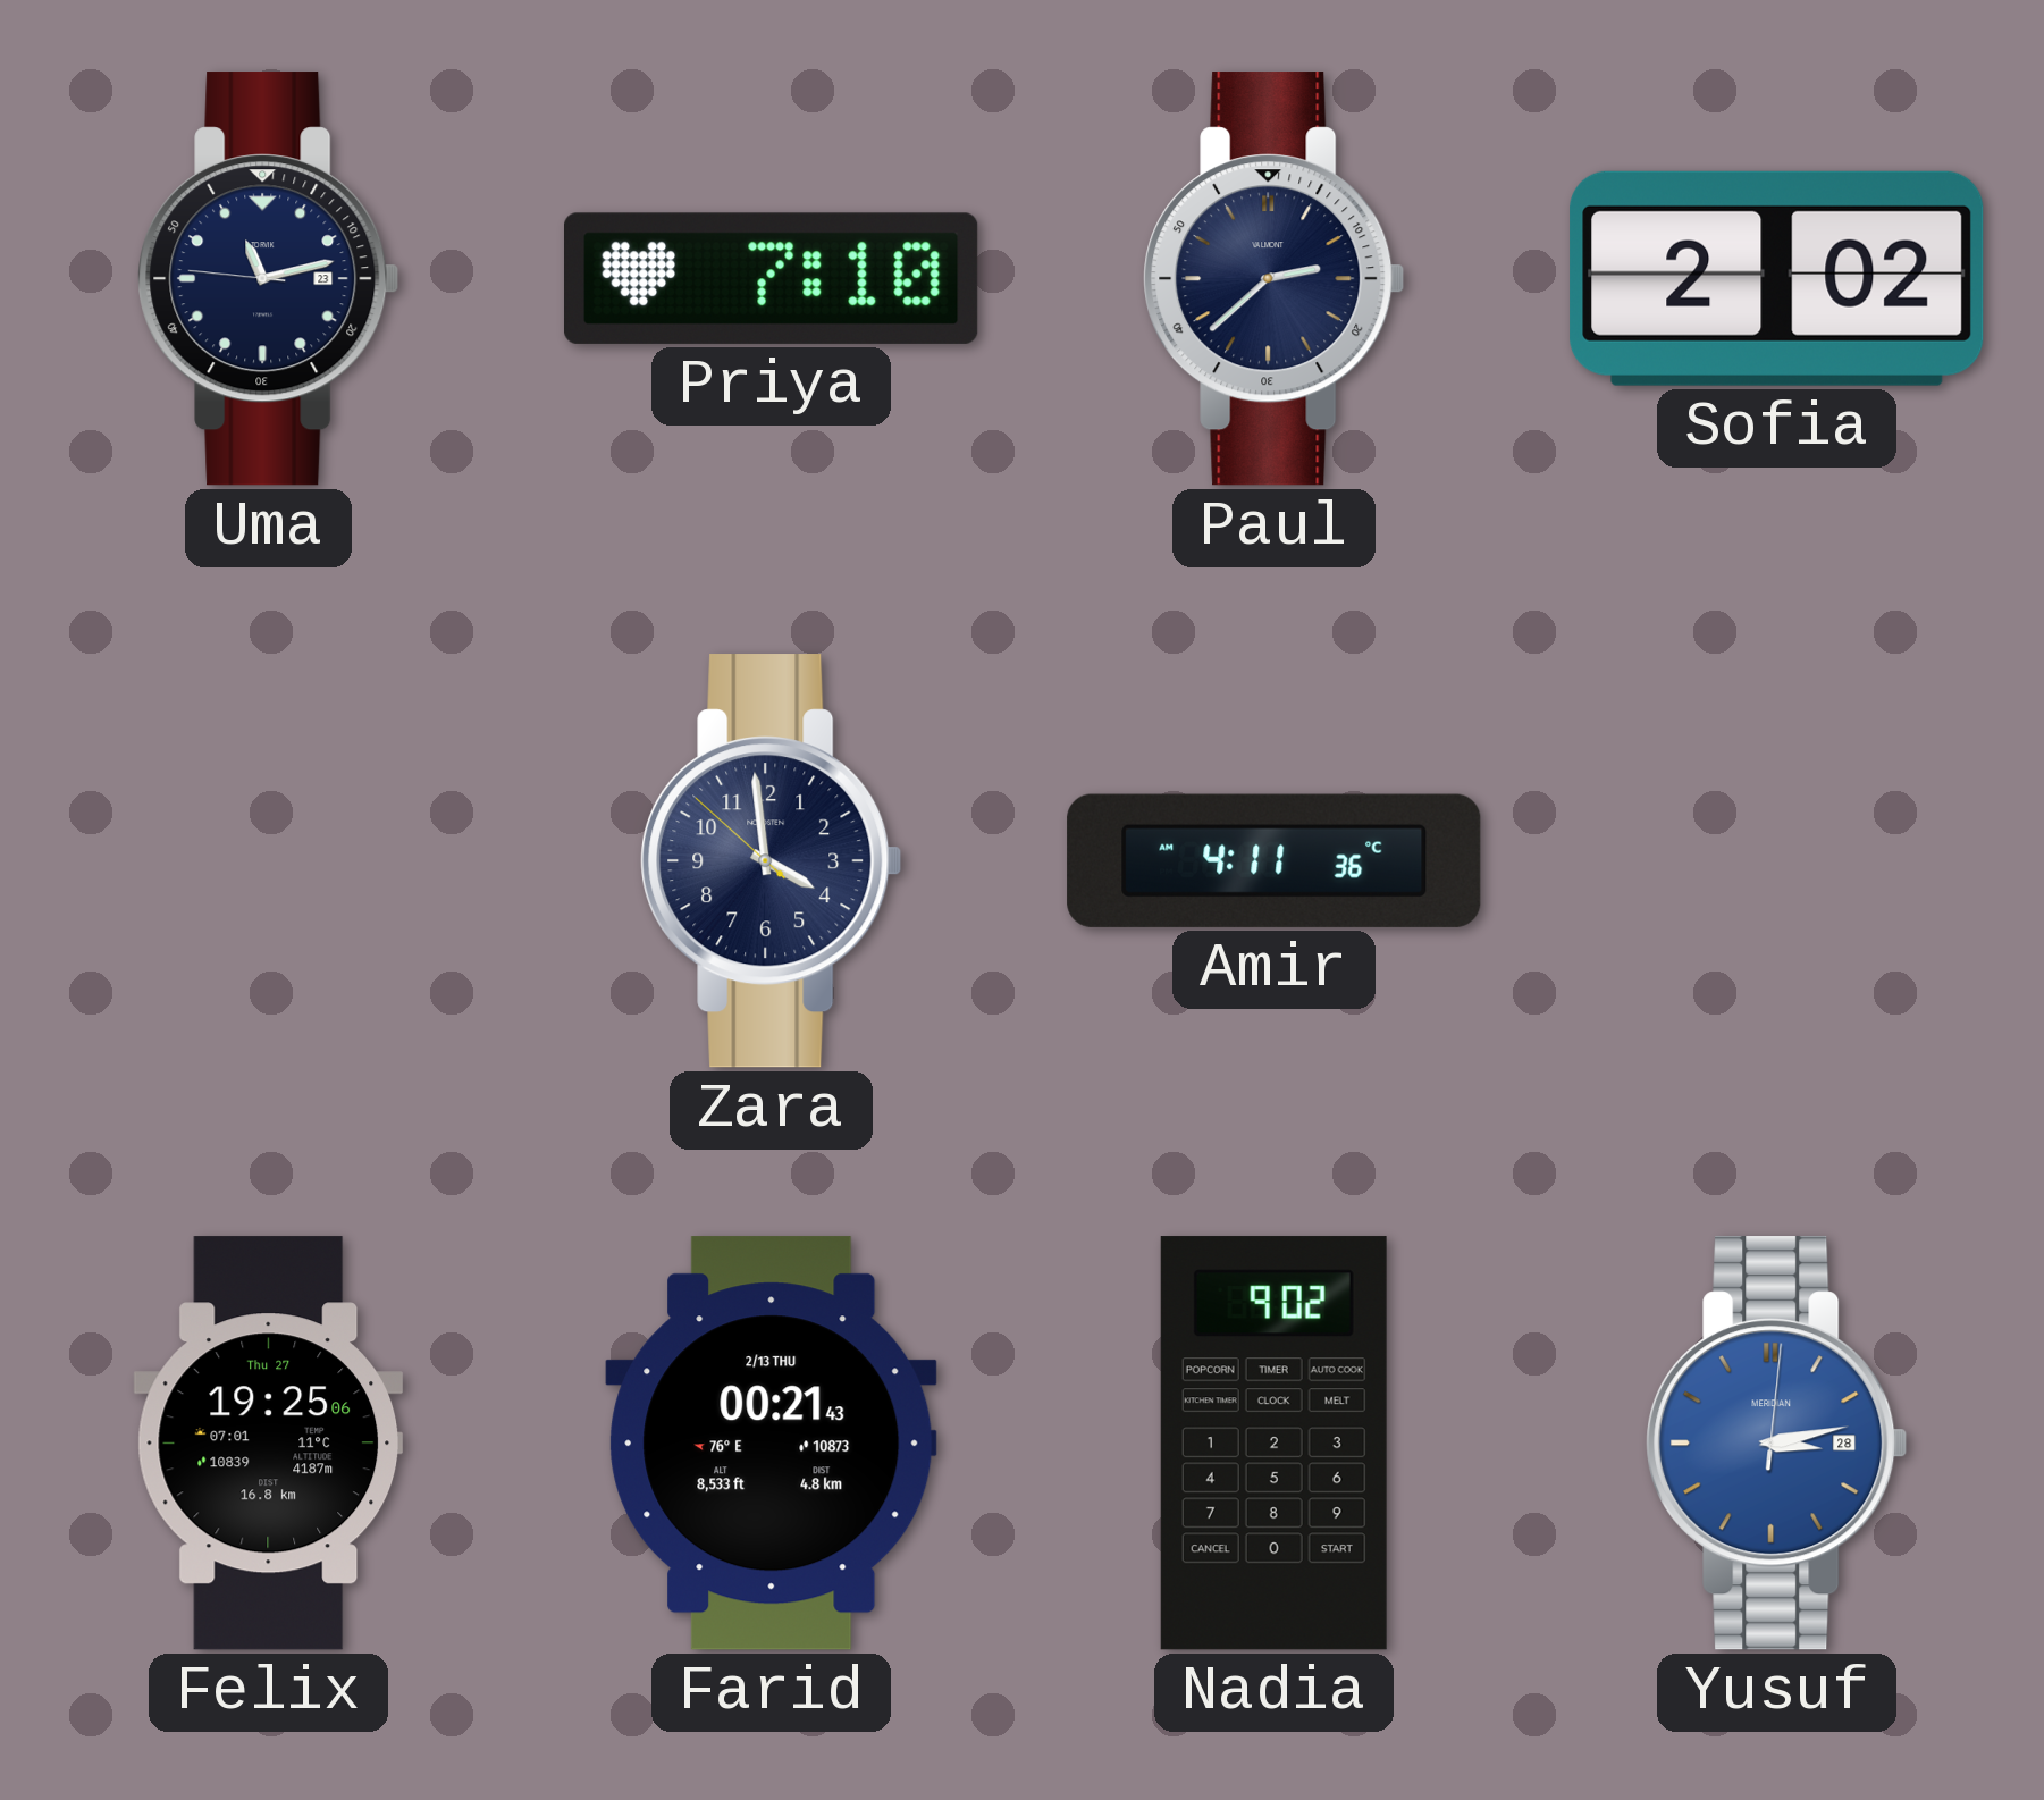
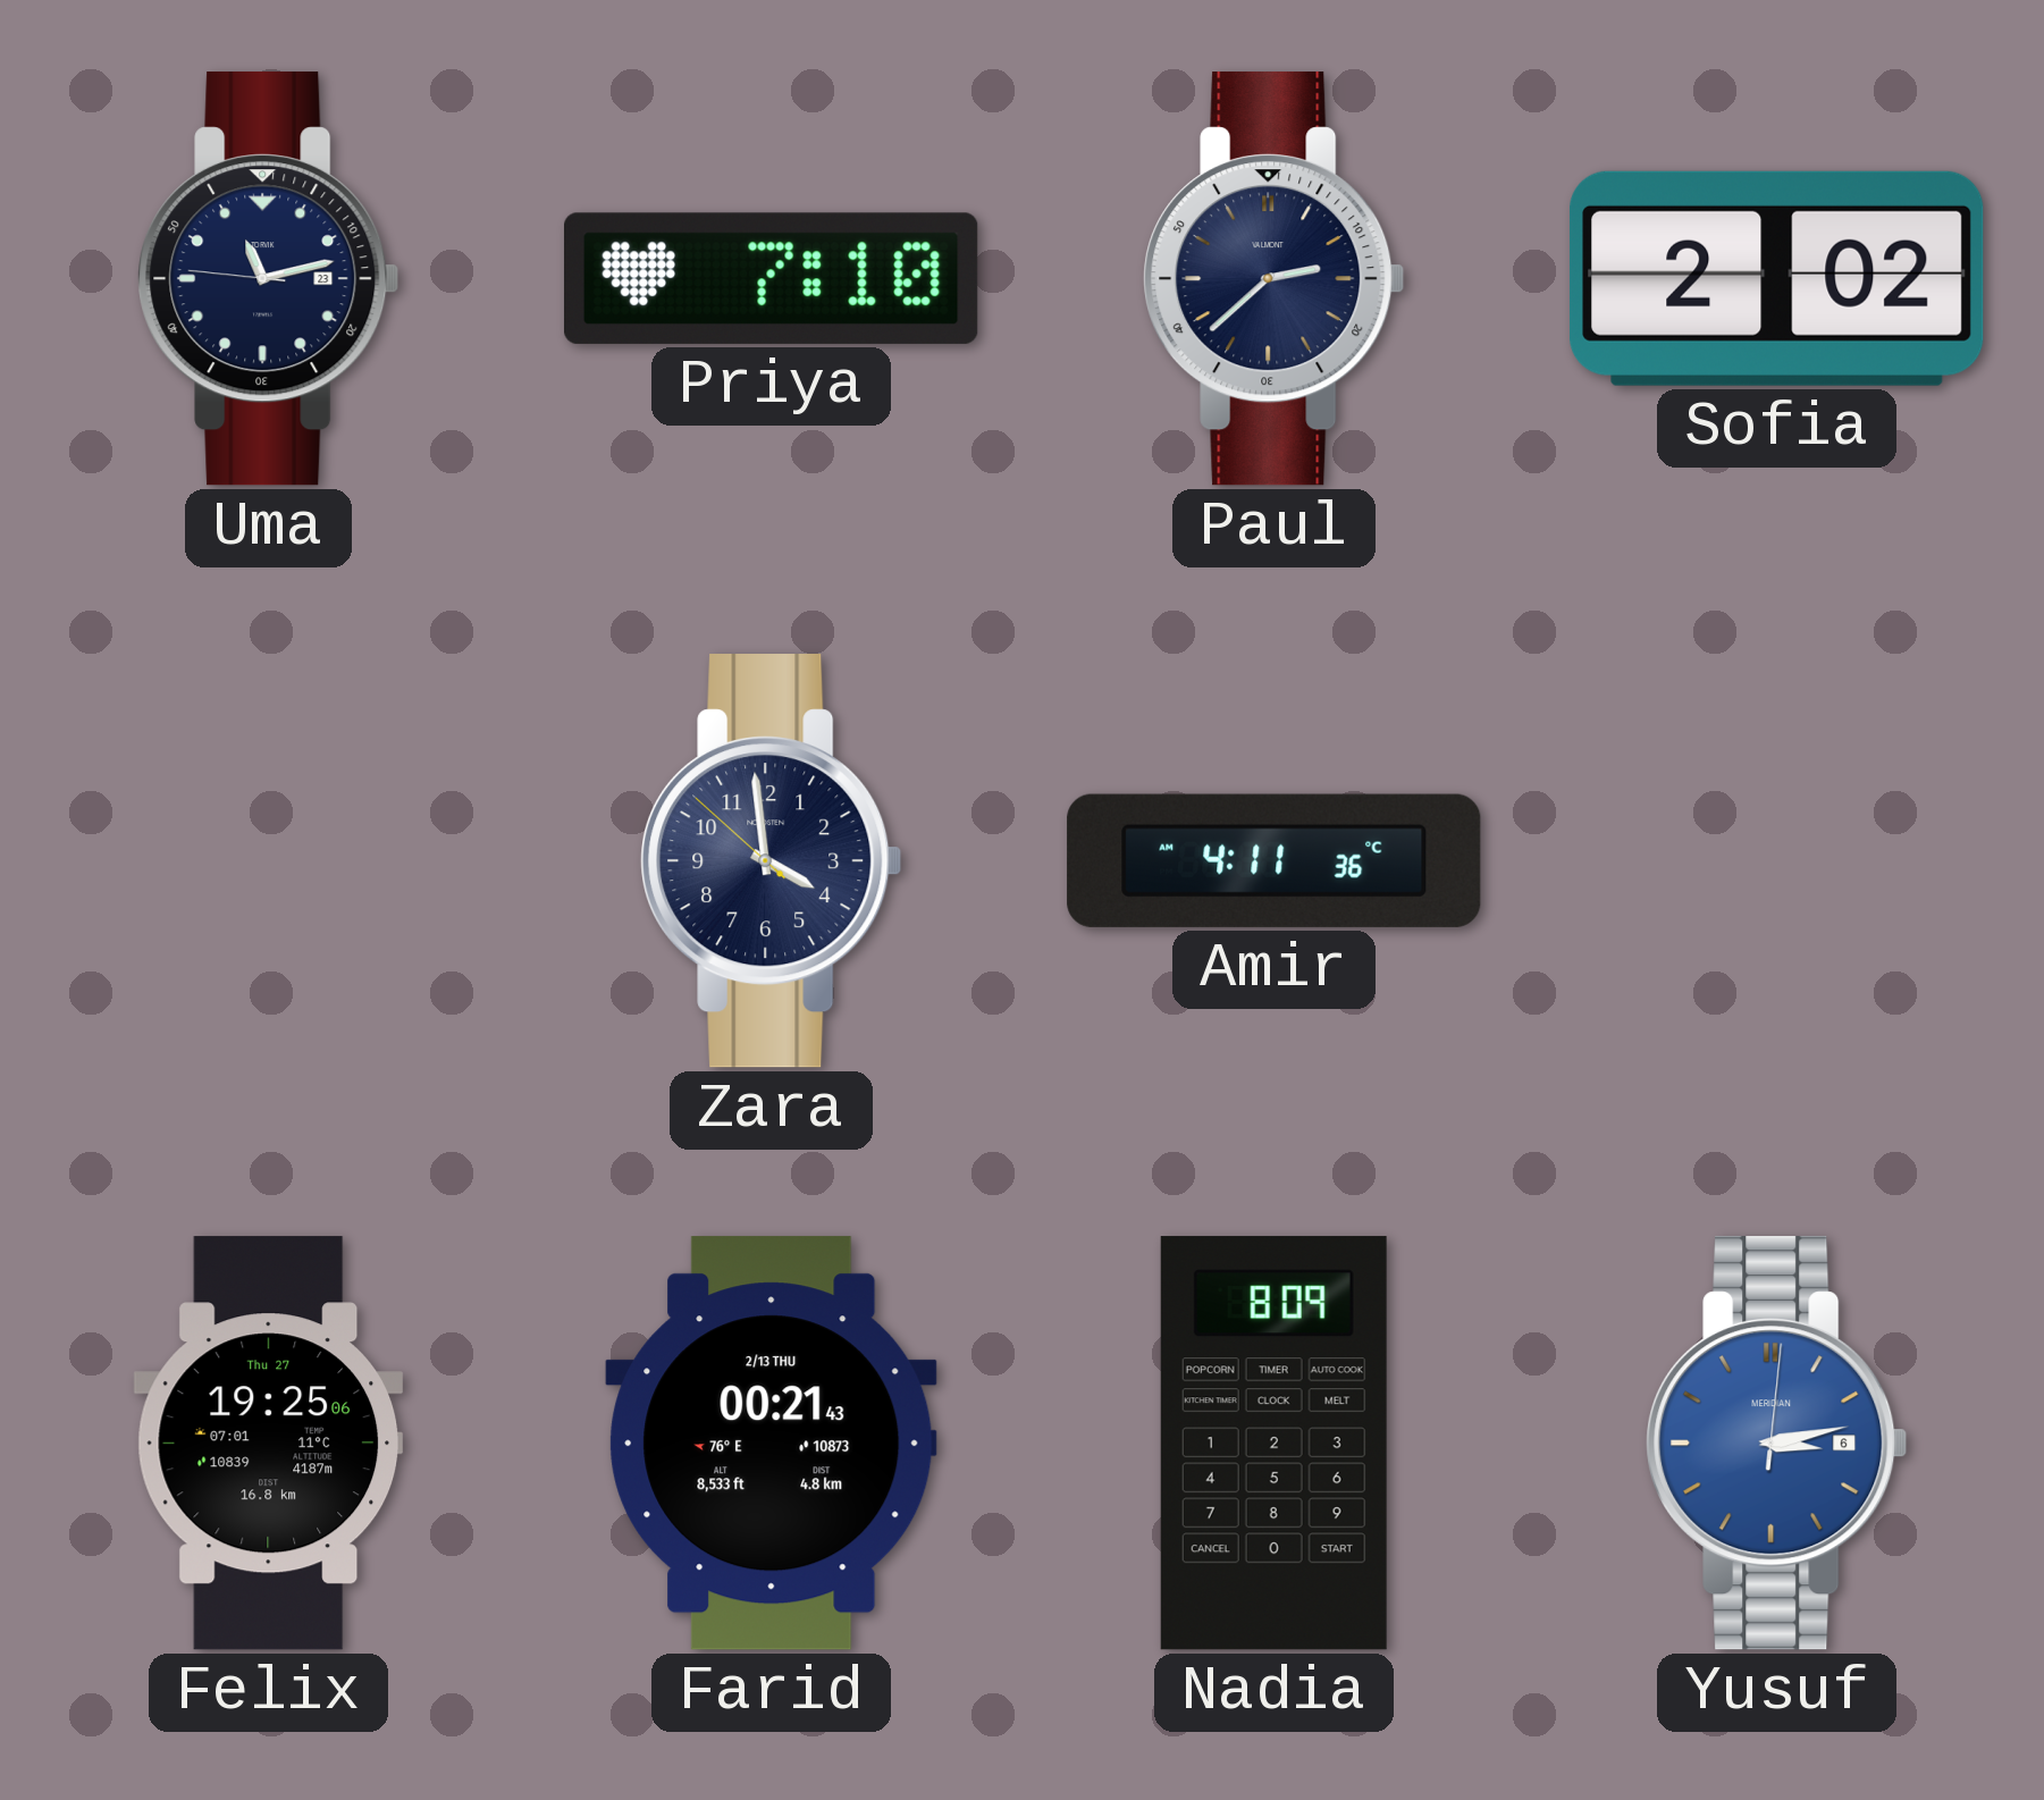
Nadia: 9:02 -> 8:09
Yusuf date: 28 -> 6
